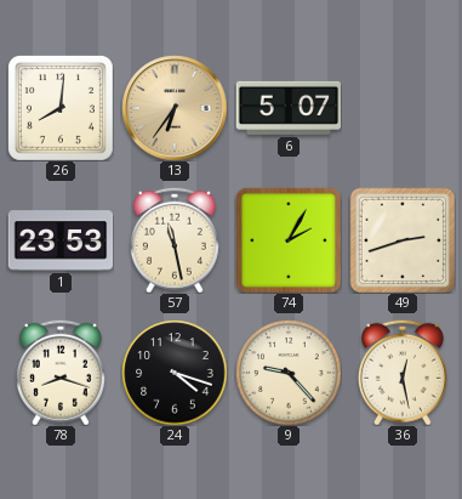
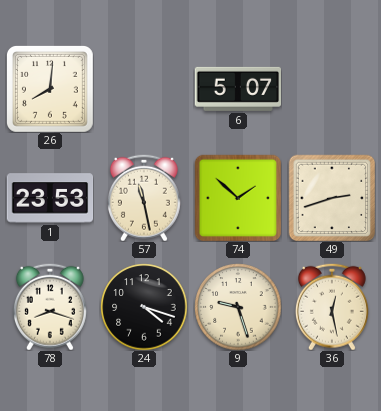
13: 6:36 -> none
74: 2:05 -> 1:52
9: 9:23 -> 9:27
